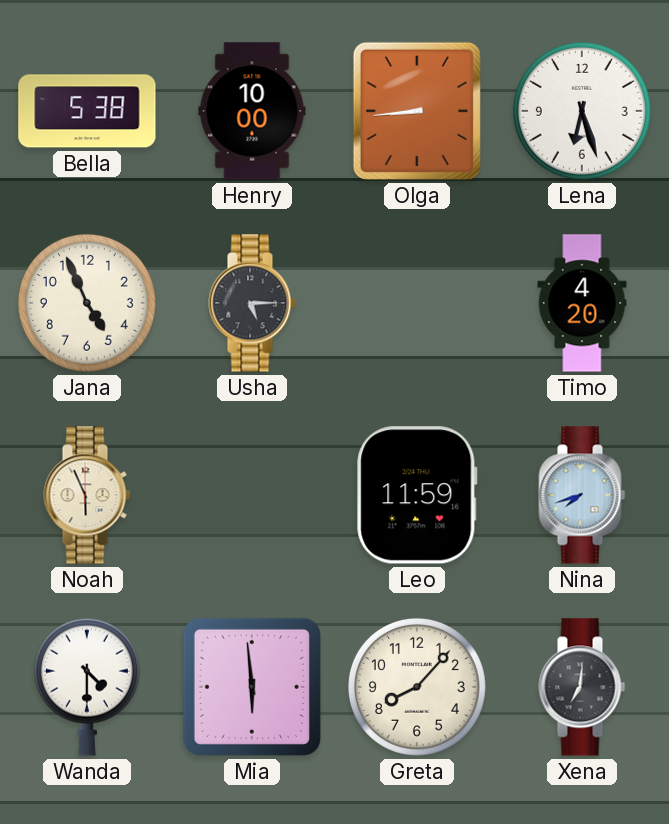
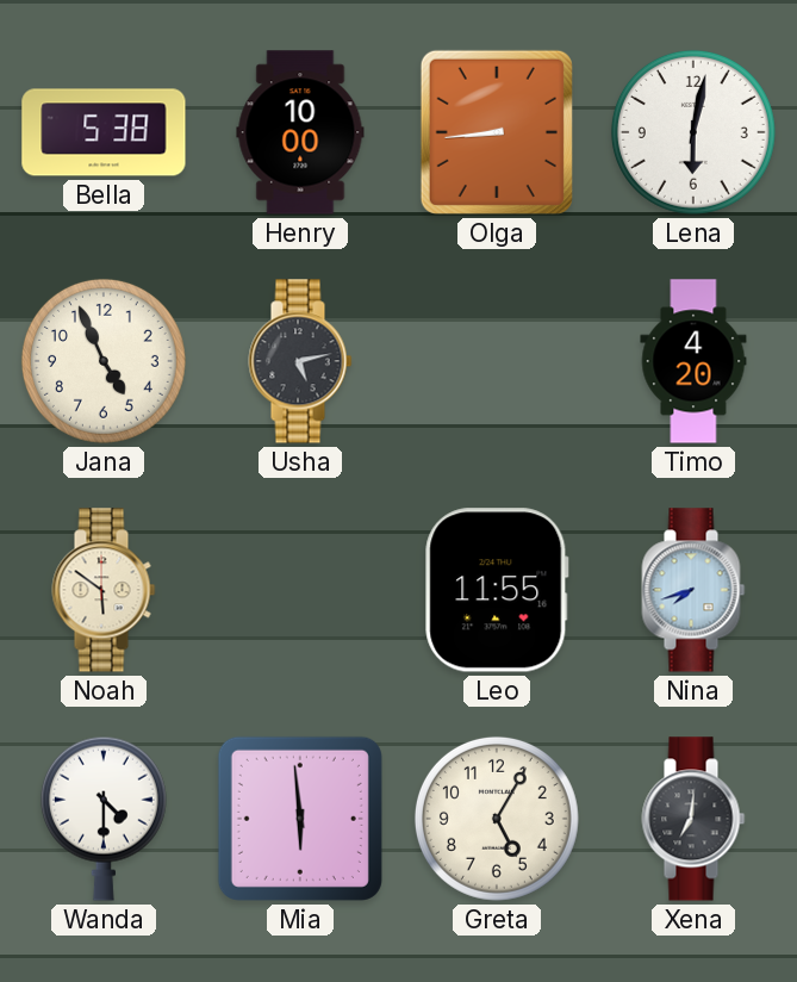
Lena: 6:27 -> 6:02
Usha: 5:15 -> 5:13
Noah: 5:56 -> 5:51
Leo: 11:59 -> 11:55
Greta: 8:07 -> 5:05
